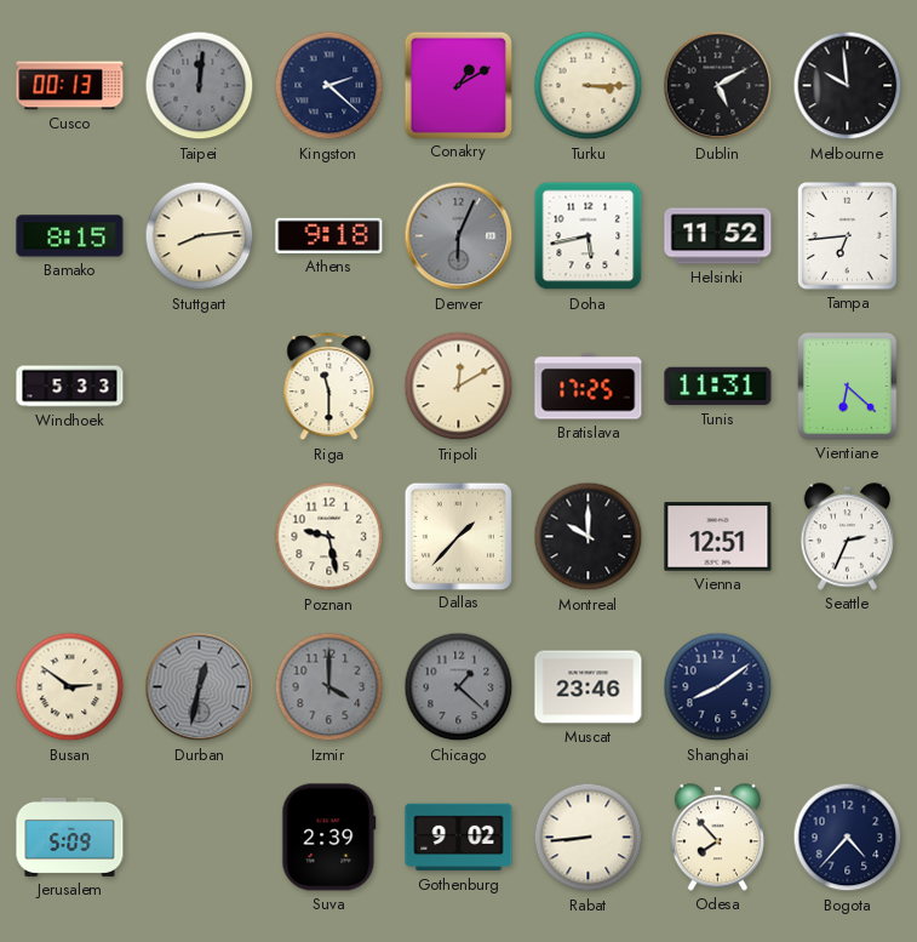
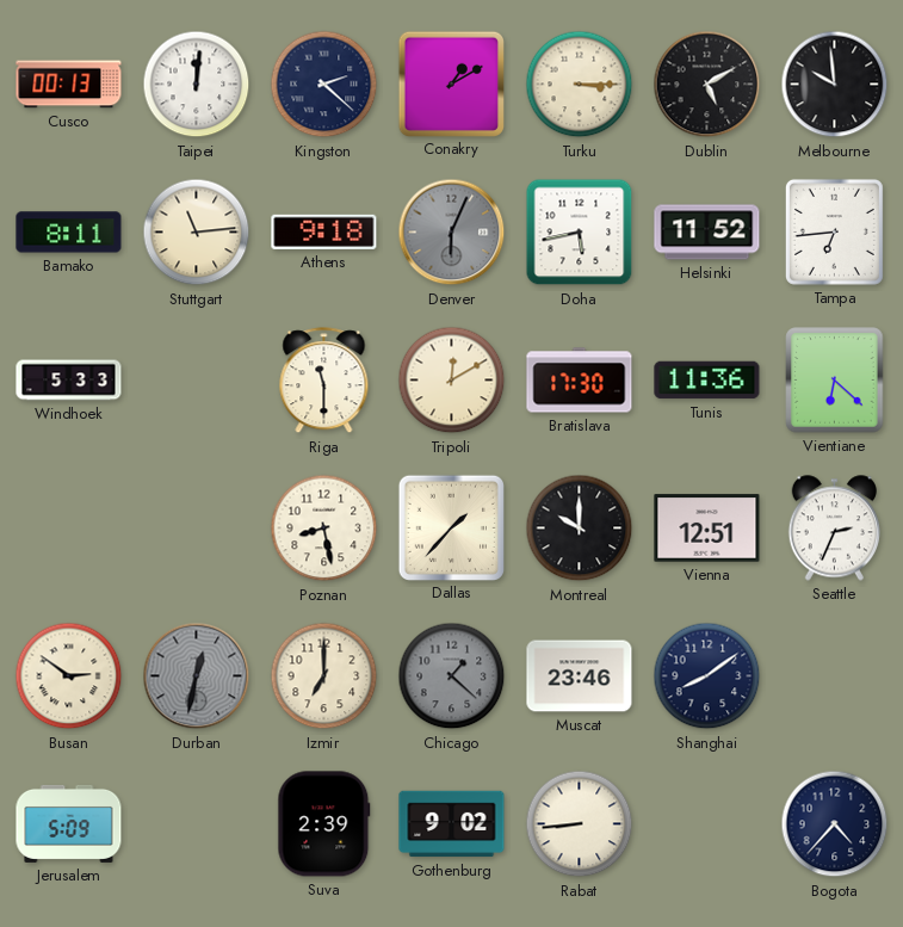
Taipei dial: grey -> white
Bamako: 8:15 -> 8:11
Stuttgart: 8:14 -> 11:14
Bratislava: 17:25 -> 17:30
Tunis: 11:31 -> 11:36
Poznan: 9:28 -> 8:28
Izmir: 4:00 -> 7:00
Izmir dial: grey -> cream
Odesa: 7:53 -> none
